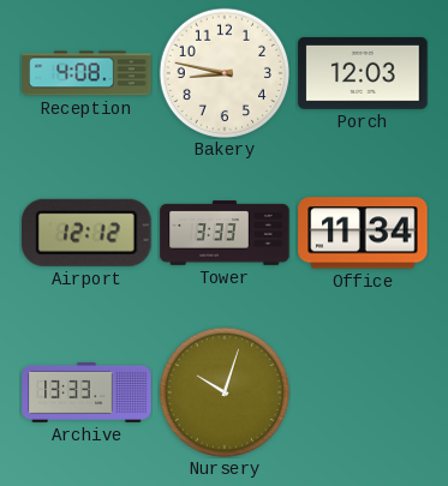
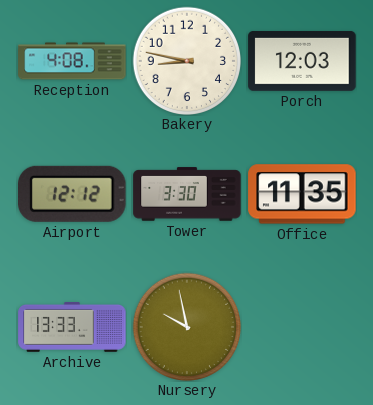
Tower: 3:33 -> 3:30
Office: 11:34 -> 11:35
Nursery: 10:03 -> 9:58
